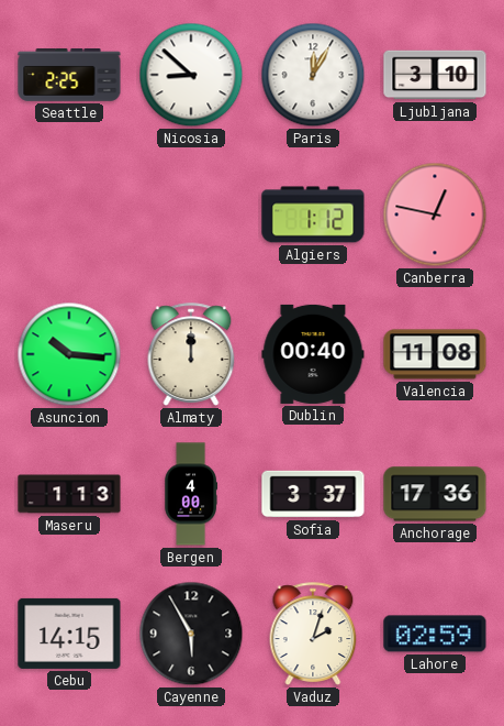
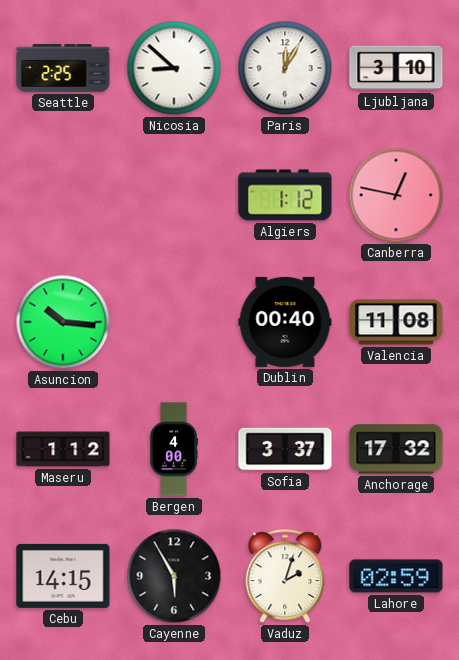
Almaty: 12:00 -> none
Maseru: 1:13 -> 1:12
Anchorage: 17:36 -> 17:32
